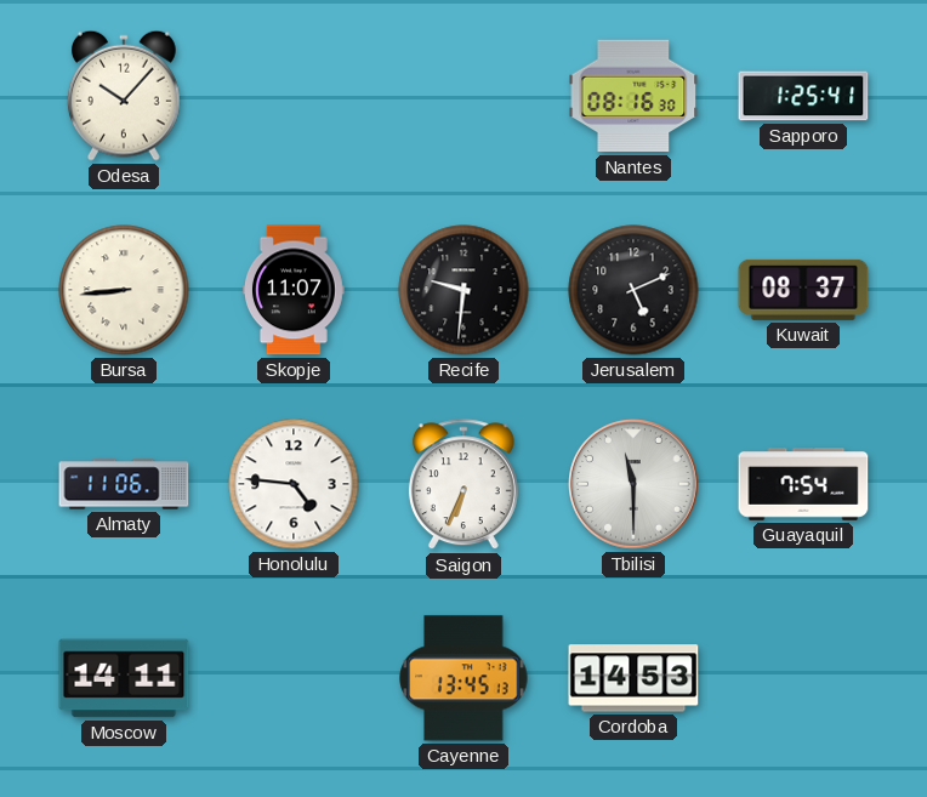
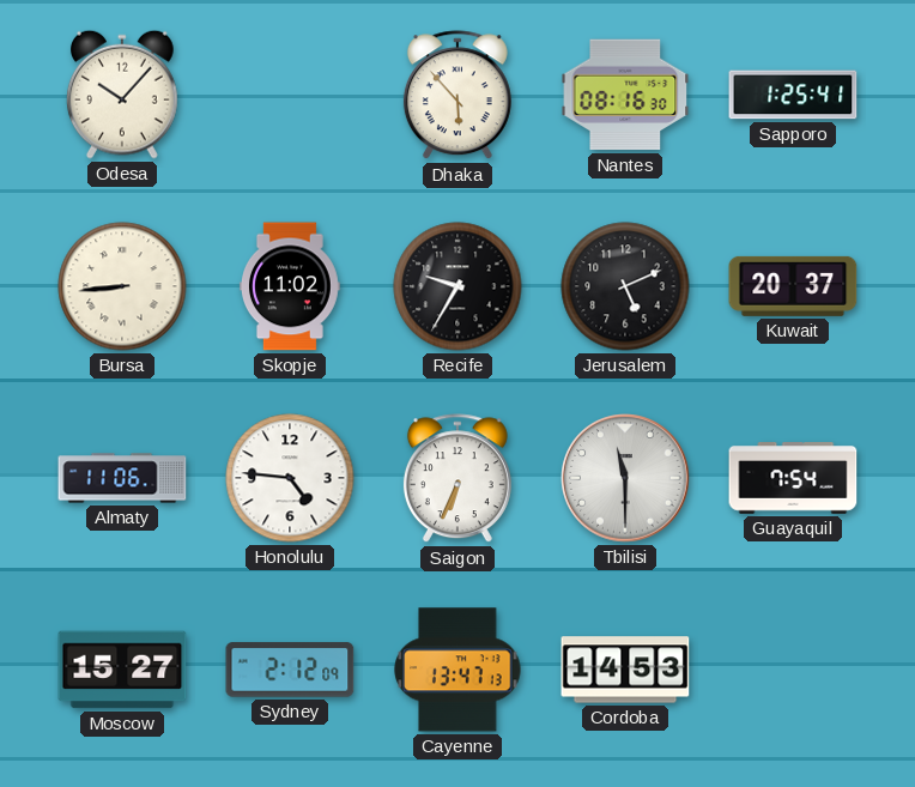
Dhaka: none -> 5:53
Skopje: 11:07 -> 11:02
Recife: 9:31 -> 9:35
Kuwait: 08:37 -> 20:37
Moscow: 14:11 -> 15:27
Sydney: none -> 2:12
Cayenne: 13:45 -> 13:47
